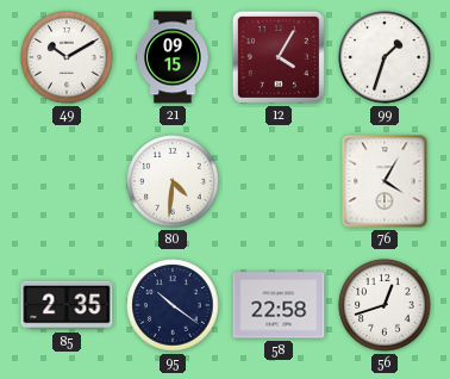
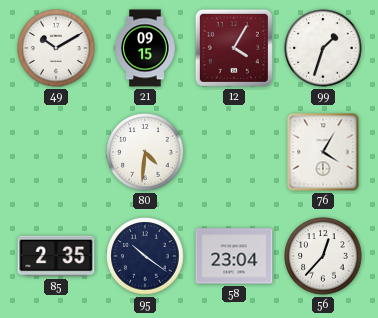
58: 22:58 -> 23:04
56: 12:42 -> 12:37
